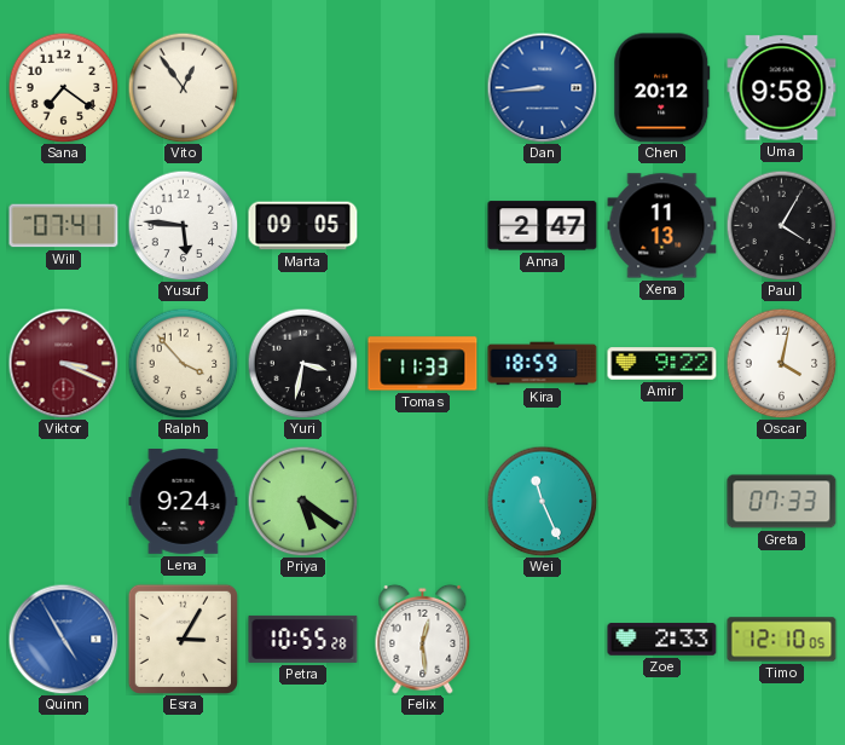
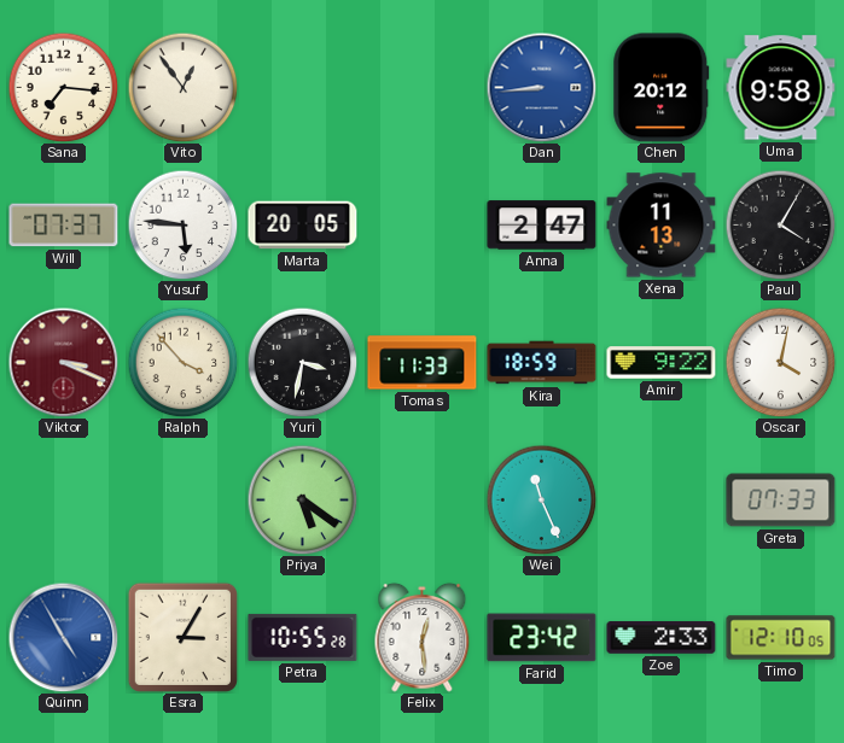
Sana: 7:21 -> 7:16
Will: 07:41 -> 07:37
Marta: 09:05 -> 20:05
Lena: 9:24 -> none
Farid: none -> 23:42
